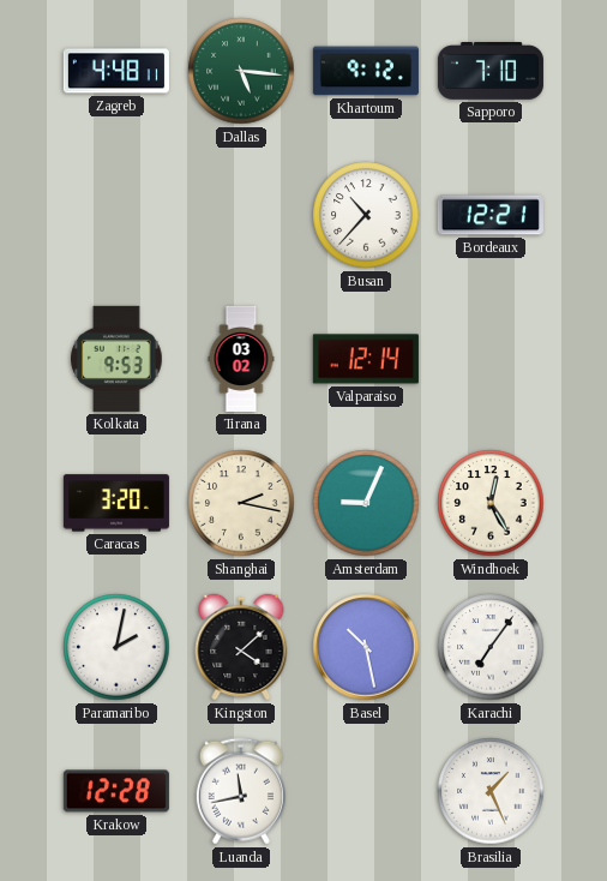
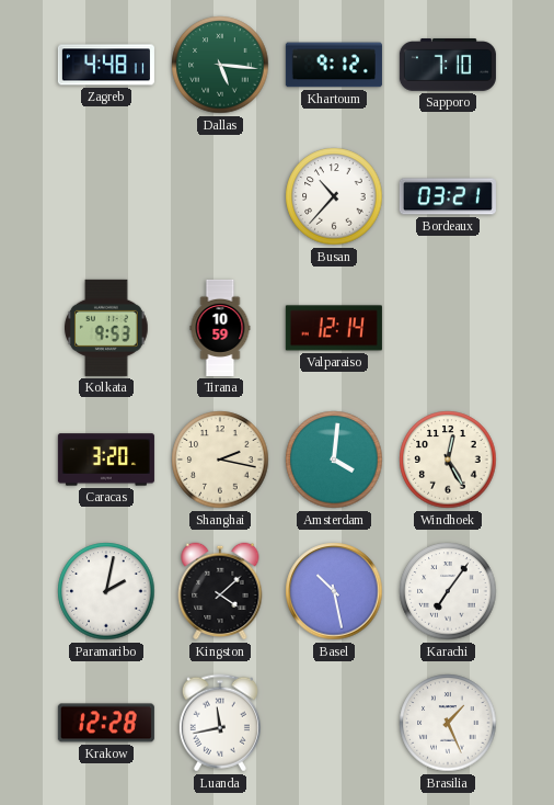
Bordeaux: 12:21 -> 03:21
Tirana: 03:02 -> 10:59
Amsterdam: 9:04 -> 4:01
